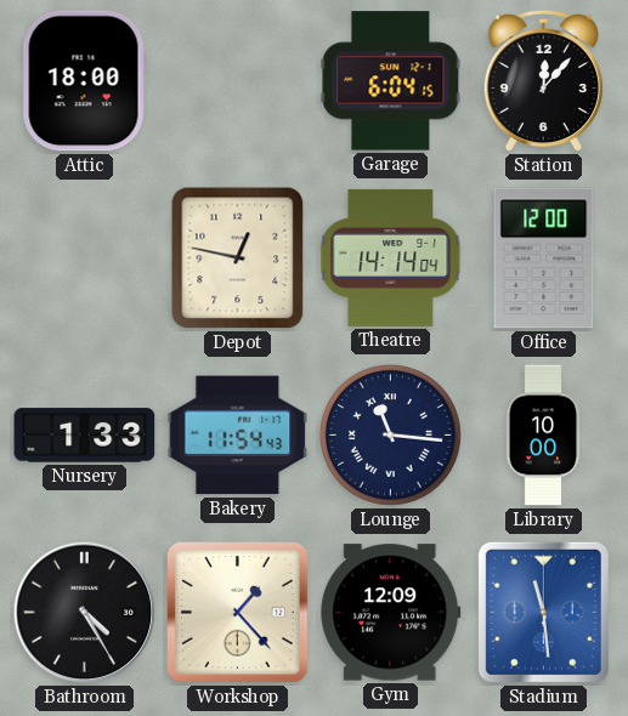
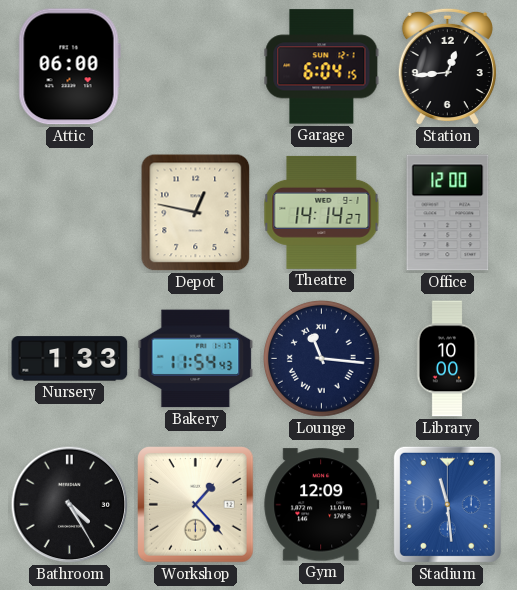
Attic: 18:00 -> 06:00
Station: 12:07 -> 12:44
Theatre: 14:14:04 -> 14:14:27
